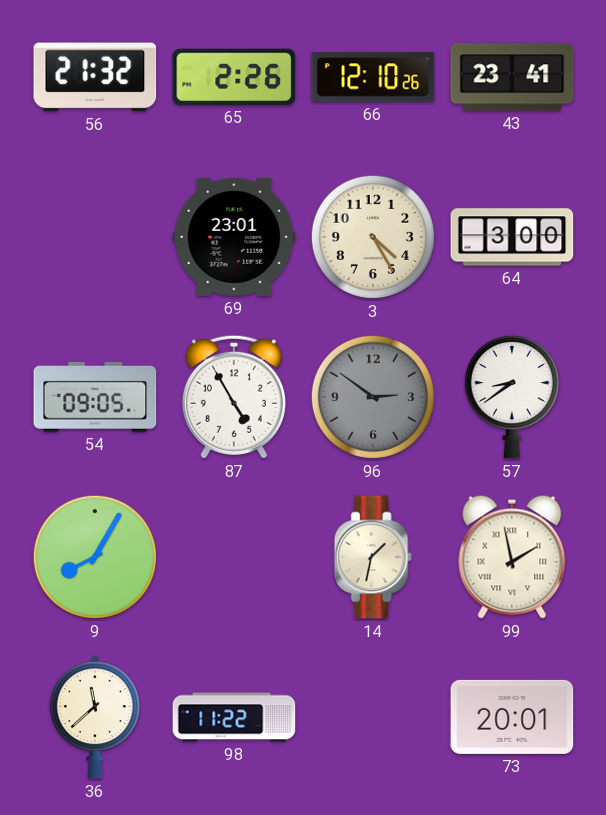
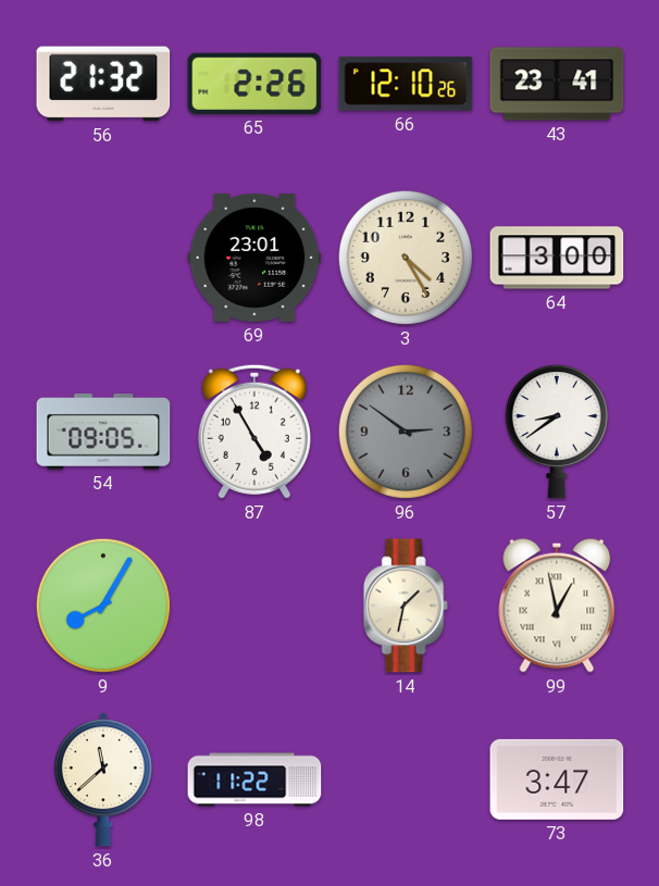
99: 1:58 -> 12:58
73: 20:01 -> 3:47
